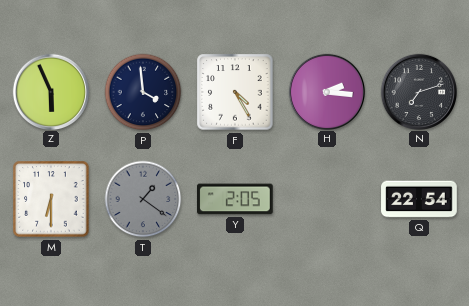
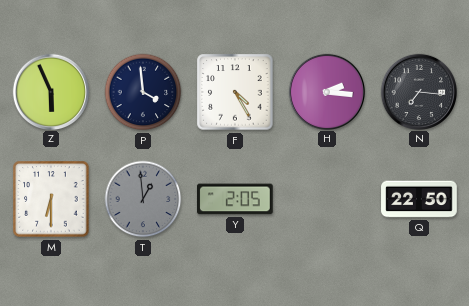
N: 7:12 -> 7:16
T: 1:21 -> 12:59
Q: 22:54 -> 22:50
